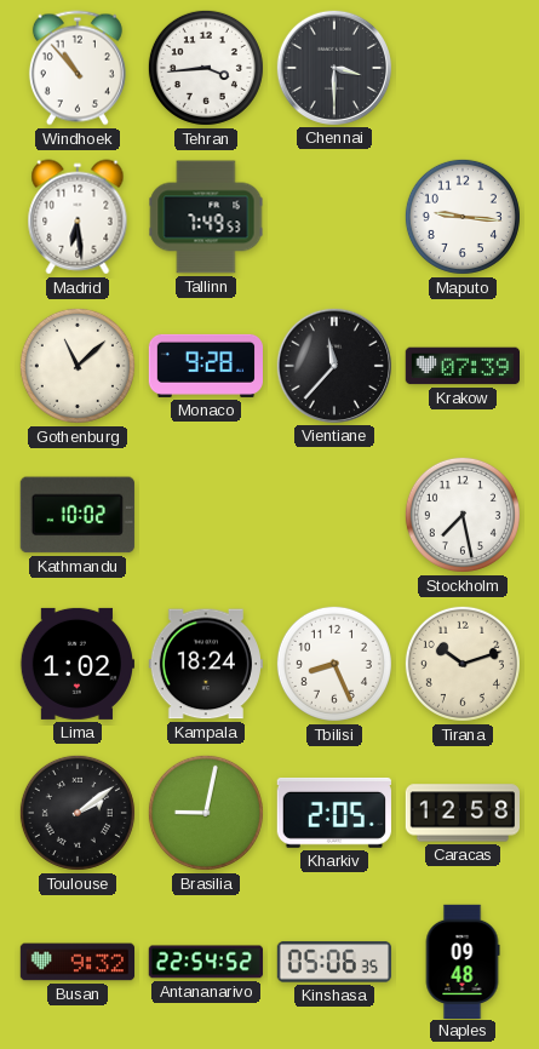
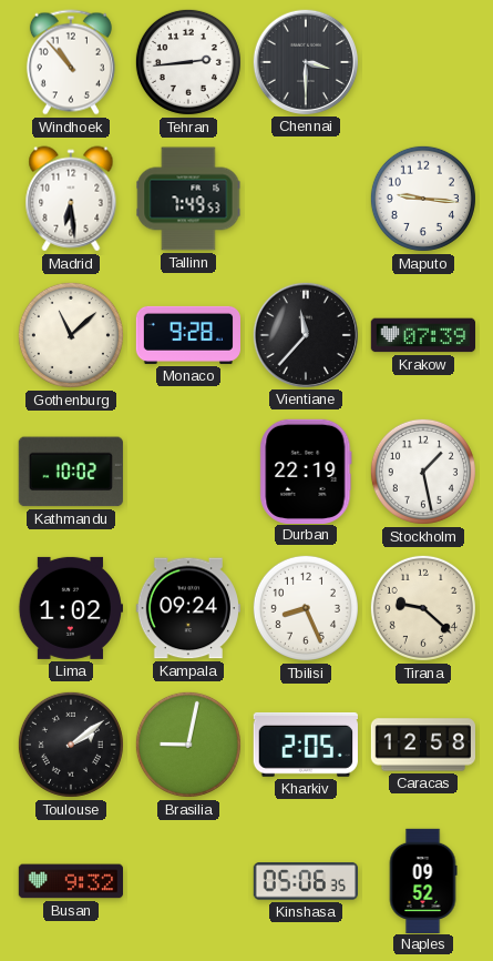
Tehran: 3:44 -> 2:44
Durban: none -> 22:19
Stockholm: 7:28 -> 1:28
Kampala: 18:24 -> 09:24
Tirana: 10:12 -> 9:22
Antananarivo: 22:54 -> none
Naples: 09:48 -> 09:52
